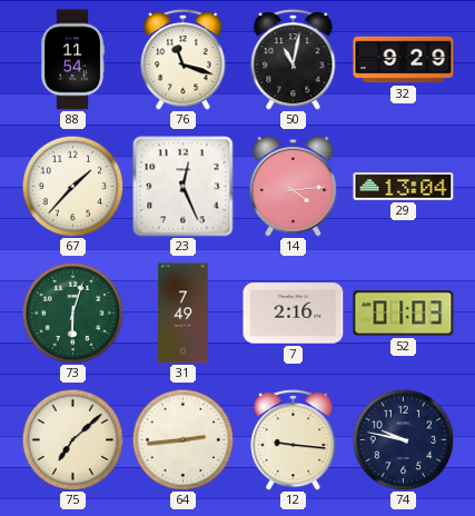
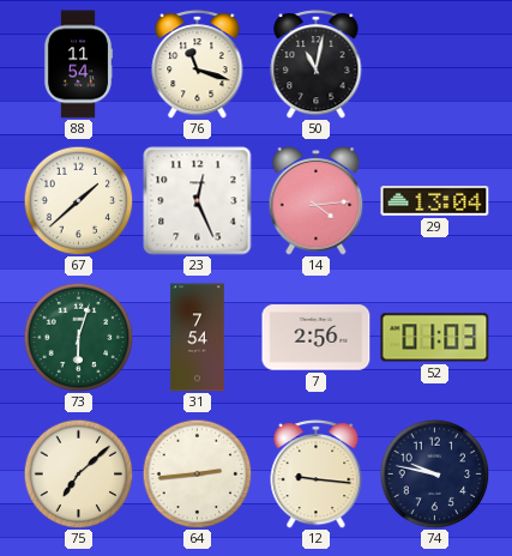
32: 9:29 -> none
67: 1:37 -> 1:38
31: 7:49 -> 7:54
7: 2:16 -> 2:56
